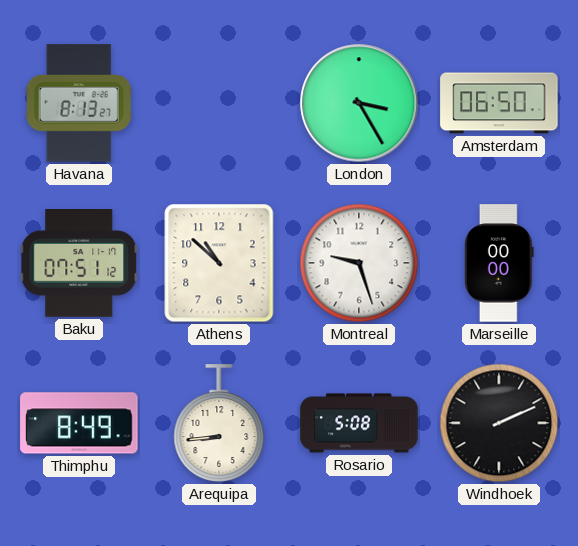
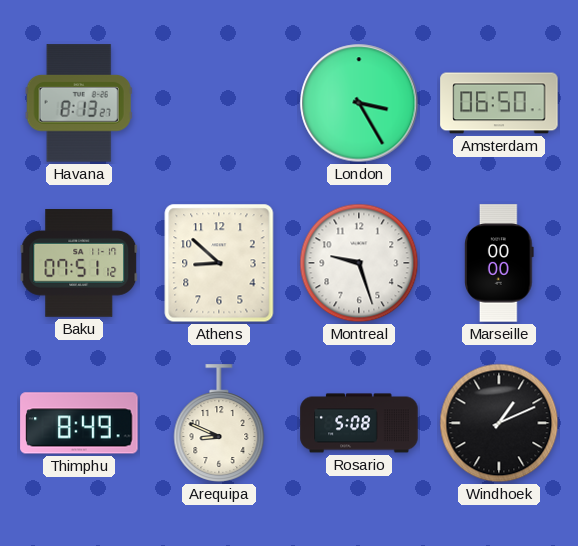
Athens: 10:52 -> 8:52
Arequipa: 8:44 -> 8:49
Windhoek: 2:11 -> 1:11
